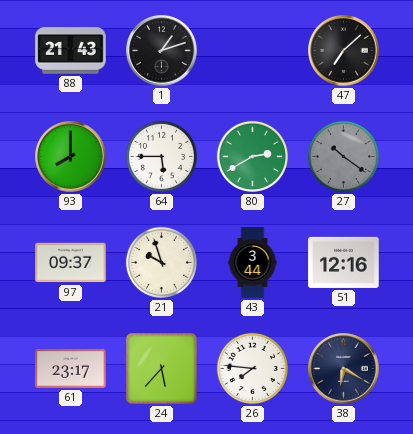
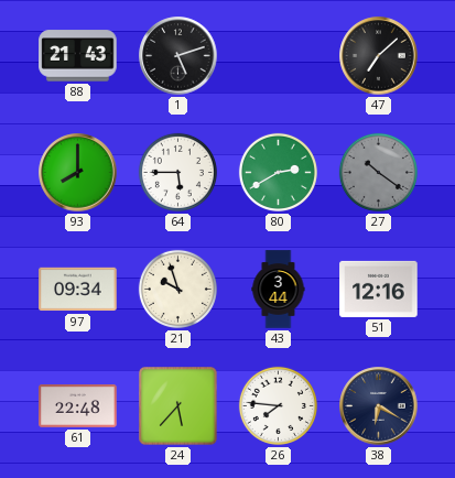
1: 1:12 -> 5:12
97: 09:37 -> 09:34
61: 23:17 -> 22:48
